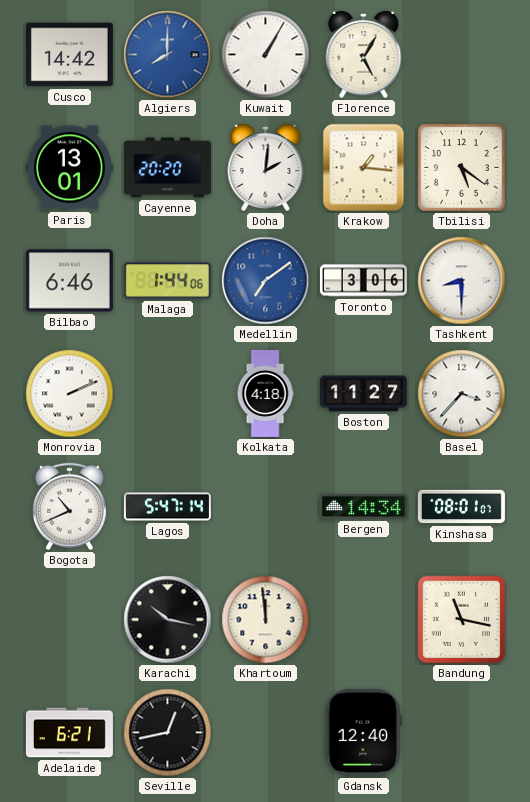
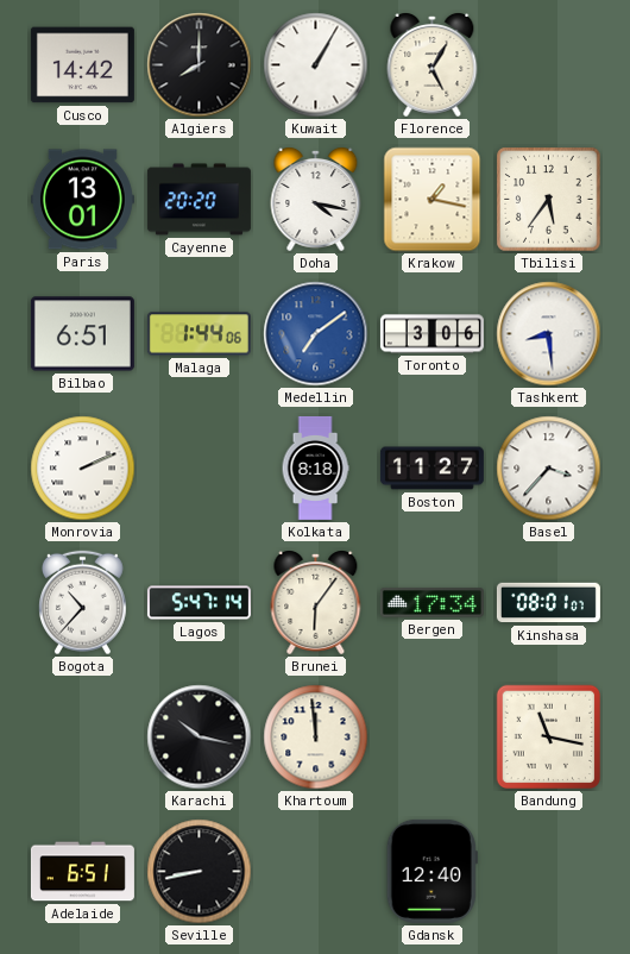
Algiers dial: blue -> black
Doha: 2:01 -> 4:17
Krakow: 1:16 -> 1:17
Tbilisi: 5:21 -> 5:36
Bilbao: 6:46 -> 6:51
Tashkent: 8:30 -> 8:29
Kolkata: 4:18 -> 8:18
Bogota: 10:41 -> 10:37
Brunei: none -> 6:06
Bergen: 14:34 -> 17:34
Adelaide: 6:21 -> 6:51
Seville: 12:43 -> 8:43
